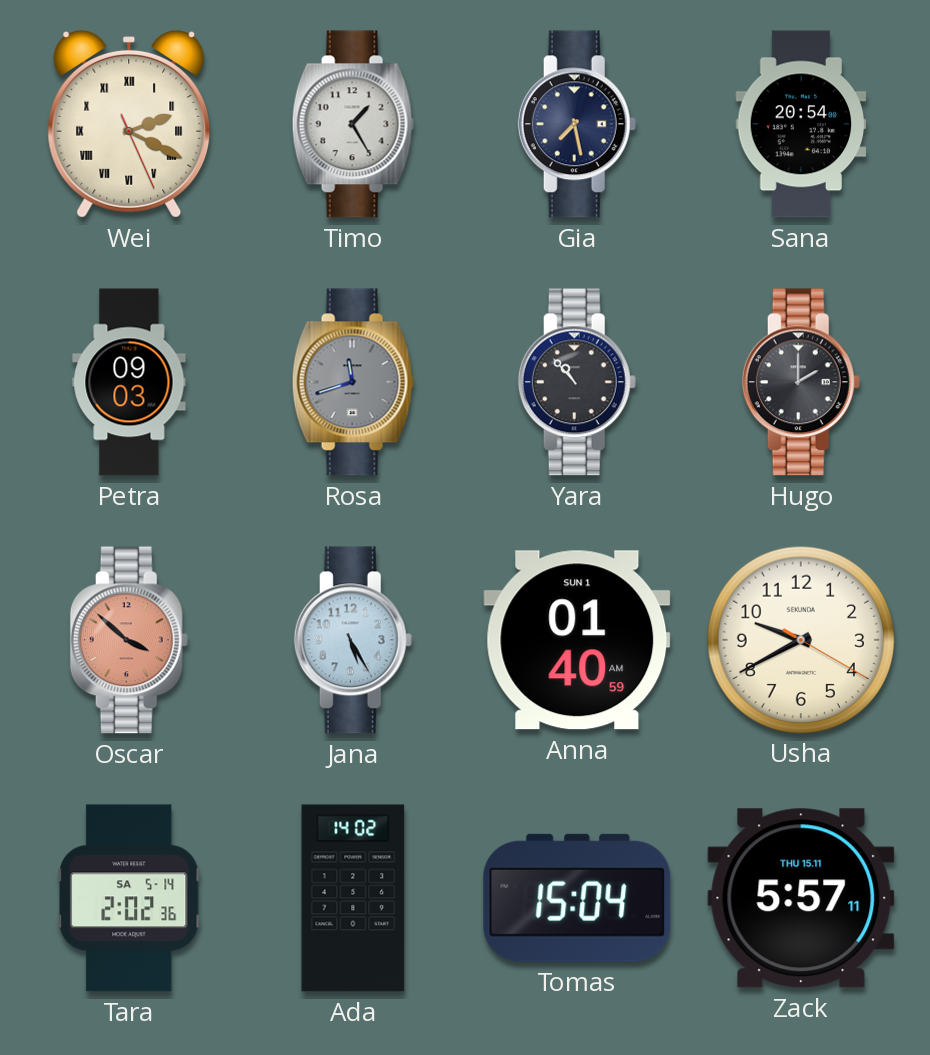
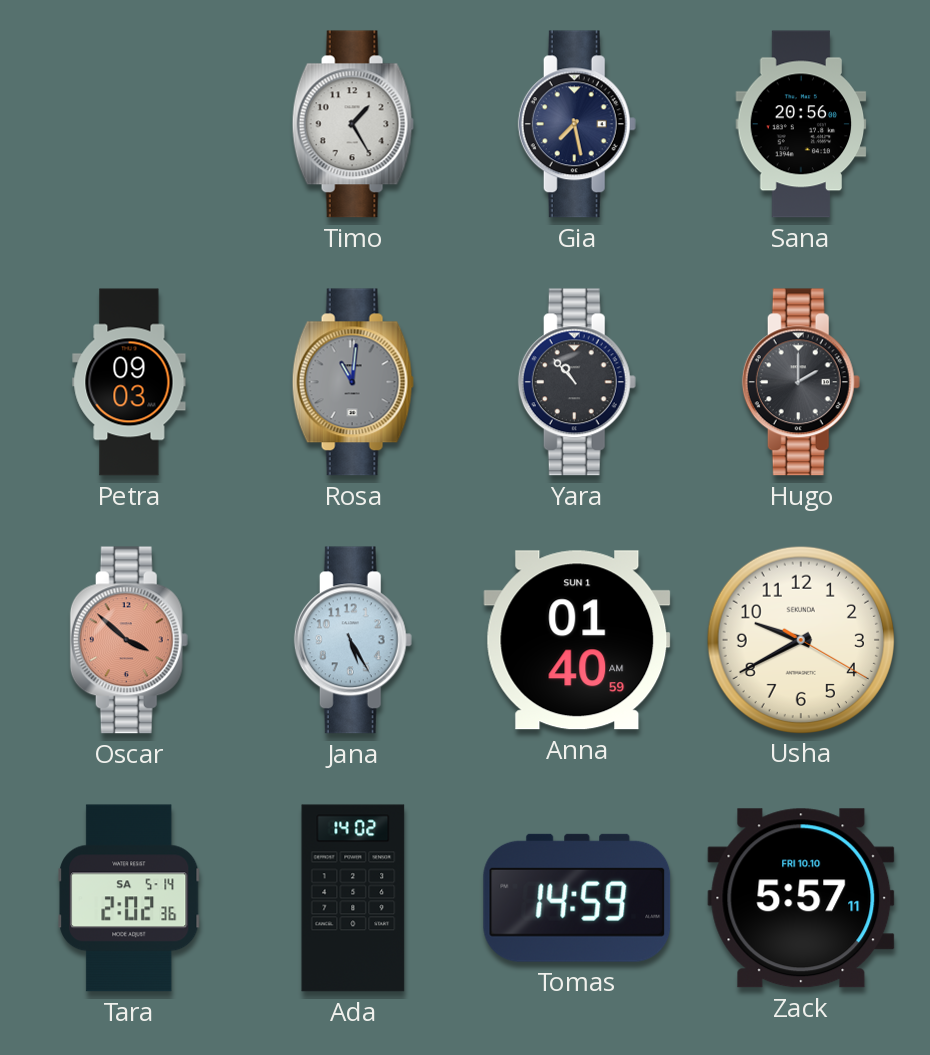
Wei: 2:19 -> none
Sana: 20:54 -> 20:56
Rosa: 11:42 -> 11:01
Tomas: 15:04 -> 14:59
Zack date: THU 15.11 -> FRI 10.10
